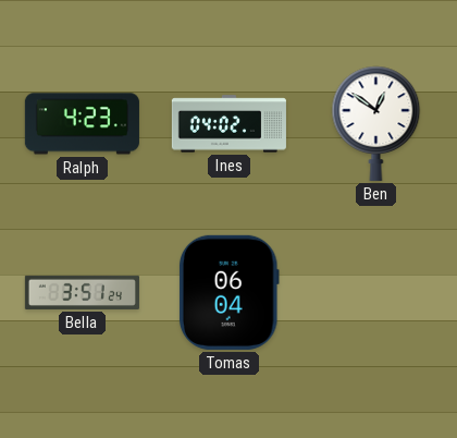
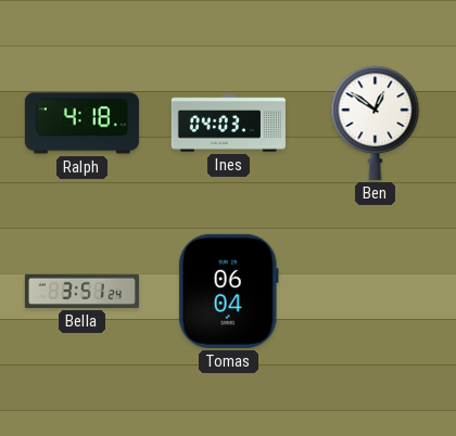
Ralph: 4:23 -> 4:18
Ines: 04:02 -> 04:03
